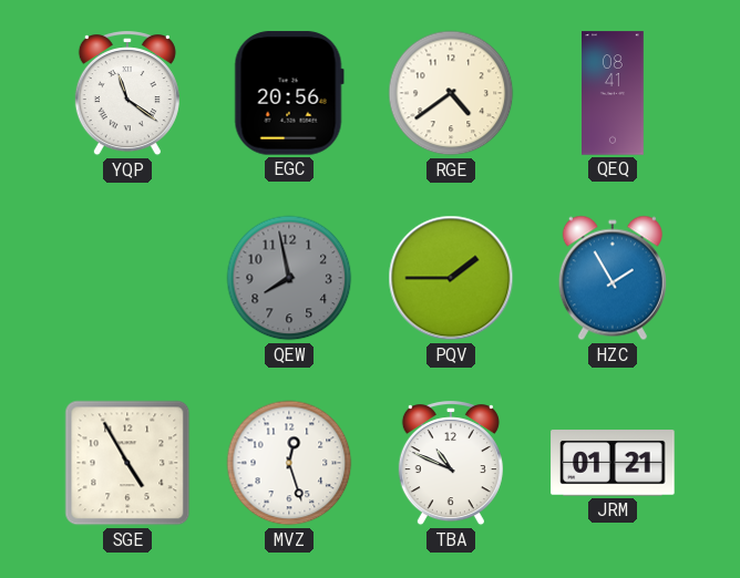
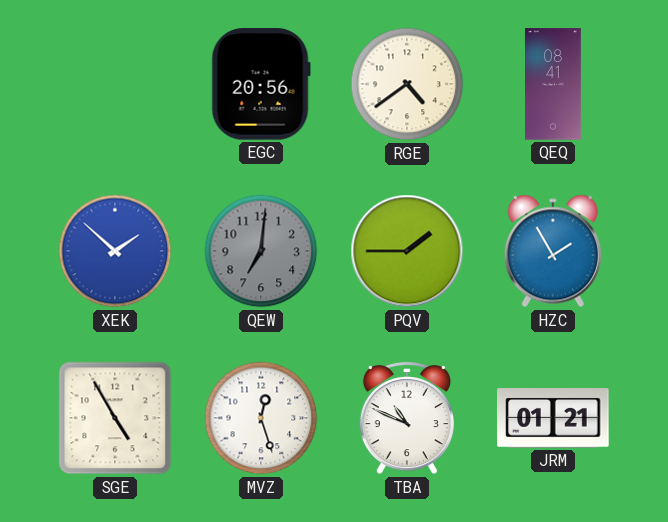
YQP: 11:21 -> none
XEK: none -> 1:52
QEW: 7:58 -> 7:01
